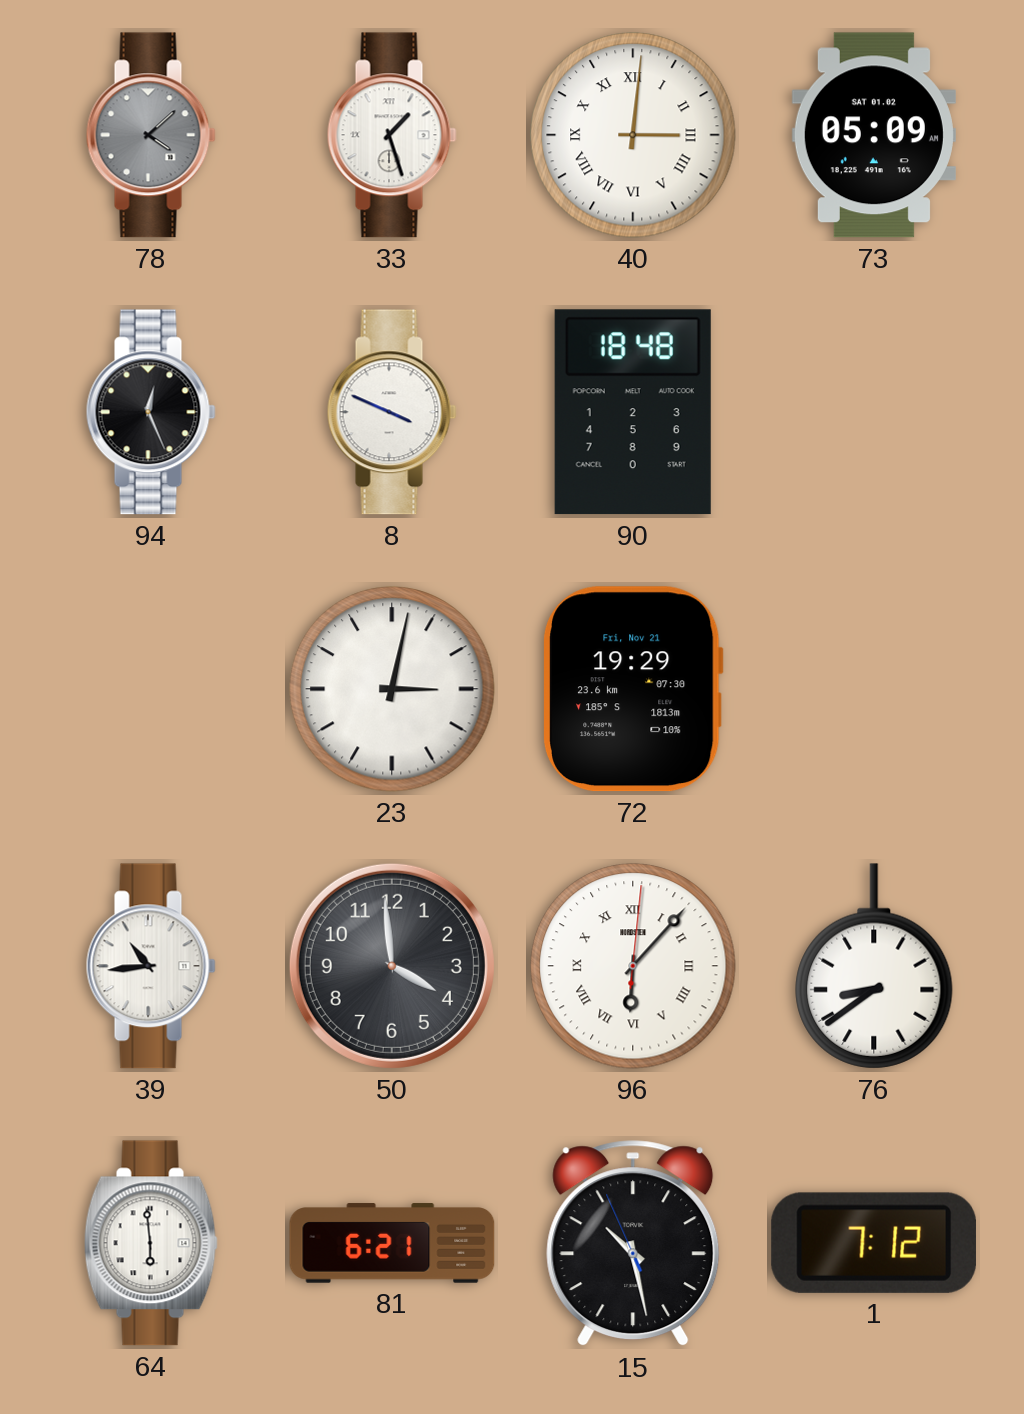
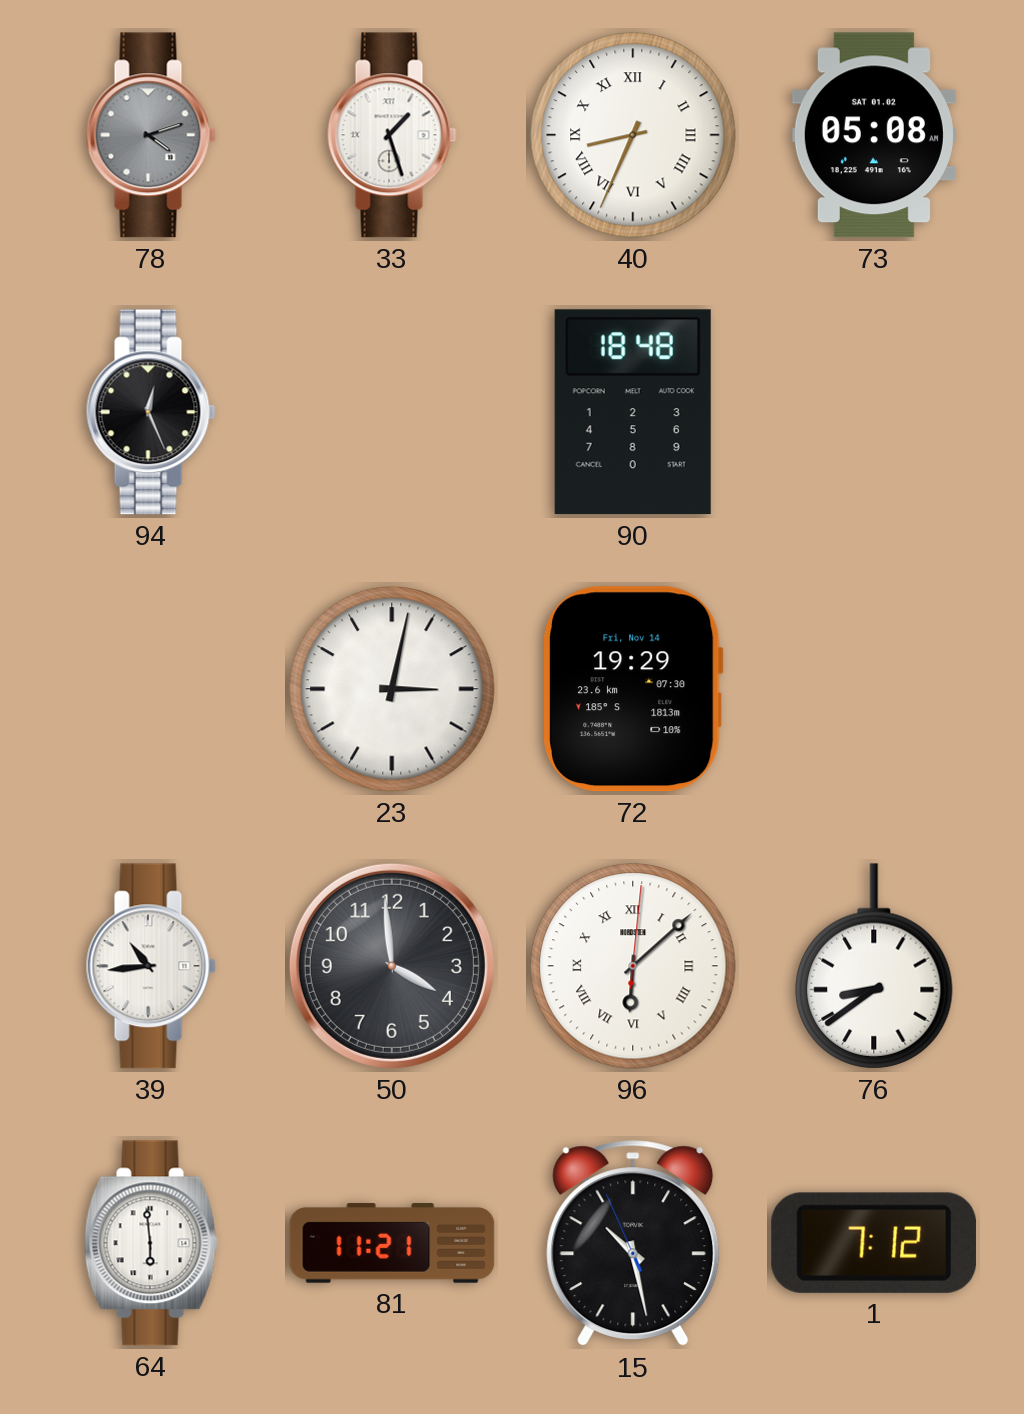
78: 4:08 -> 4:12
40: 3:01 -> 8:34
73: 05:09 -> 05:08
8: 3:49 -> none
72 date: Fri, Nov 21 -> Fri, Nov 14
96: 6:07 -> 6:08
81: 6:21 -> 11:21
